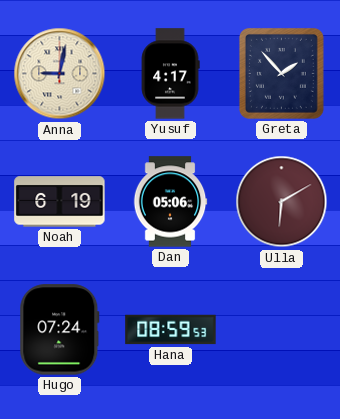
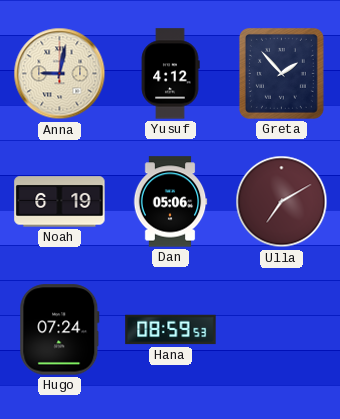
Yusuf: 4:17 -> 4:12
Ulla: 6:10 -> 7:10
